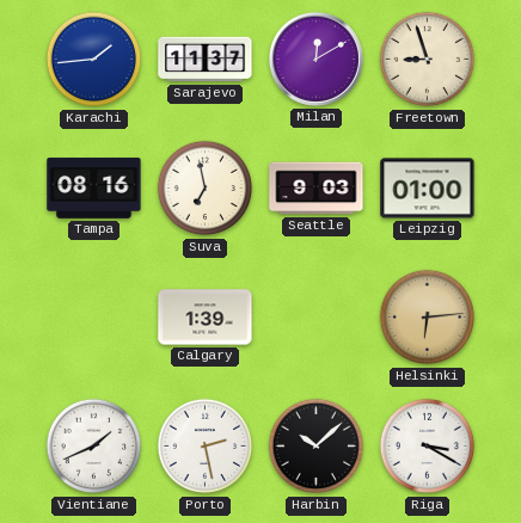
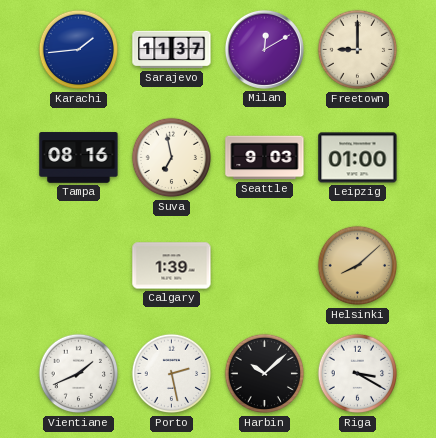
Freetown: 8:57 -> 9:00
Helsinki: 6:14 -> 8:08
